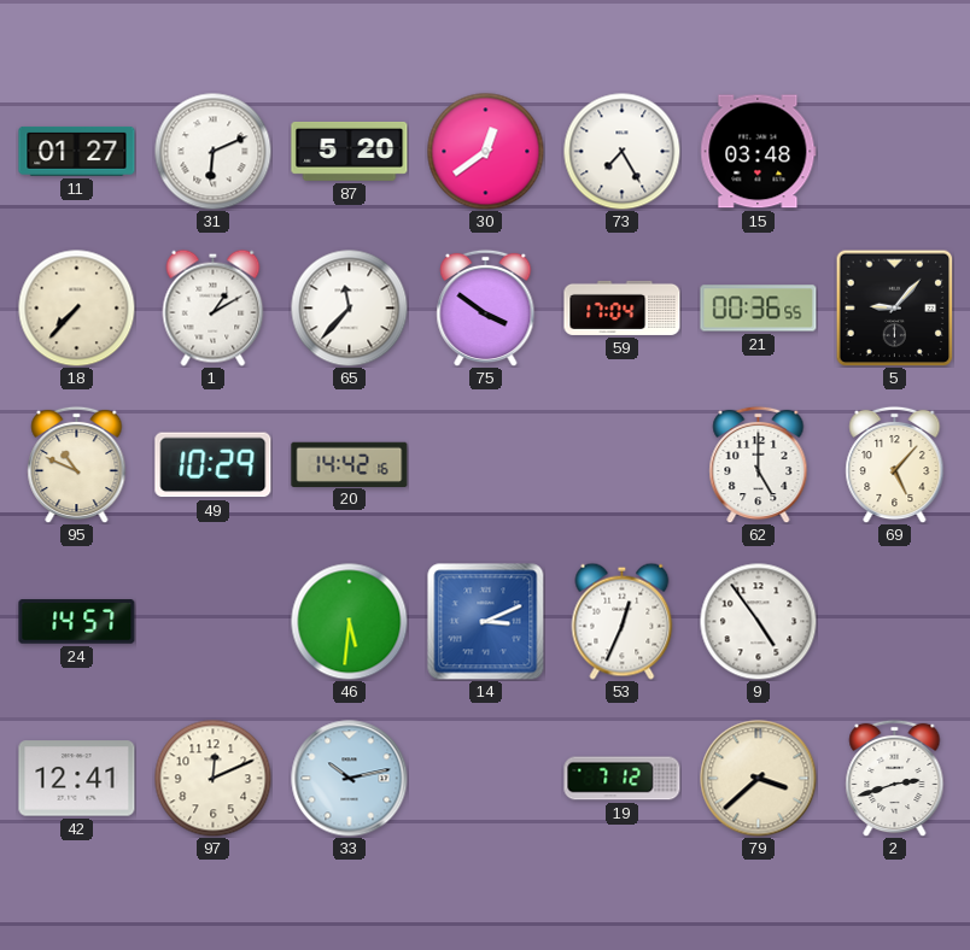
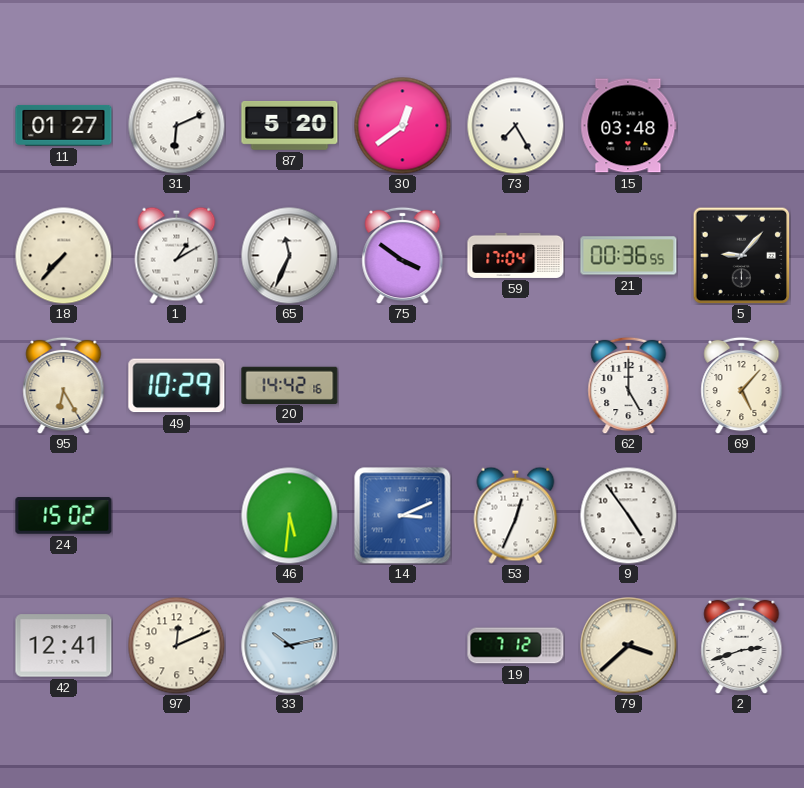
65: 11:37 -> 11:34
95: 10:49 -> 6:25
24: 14:57 -> 15:02
